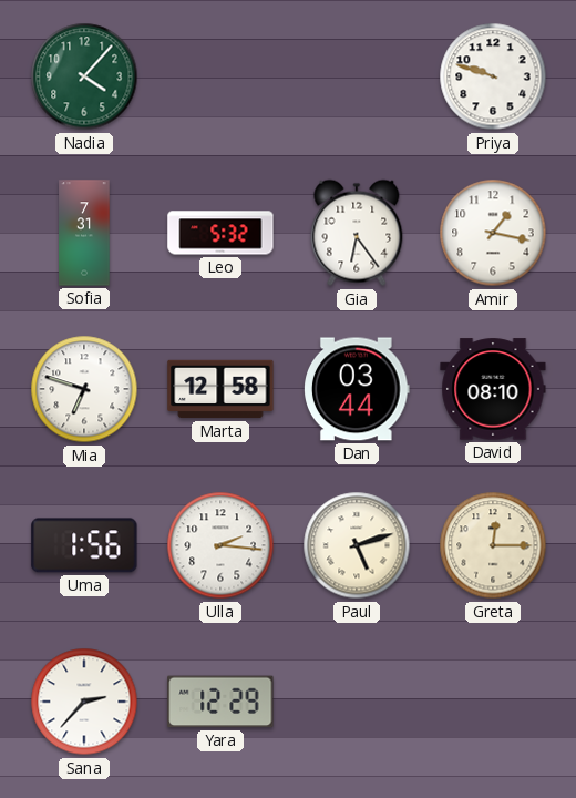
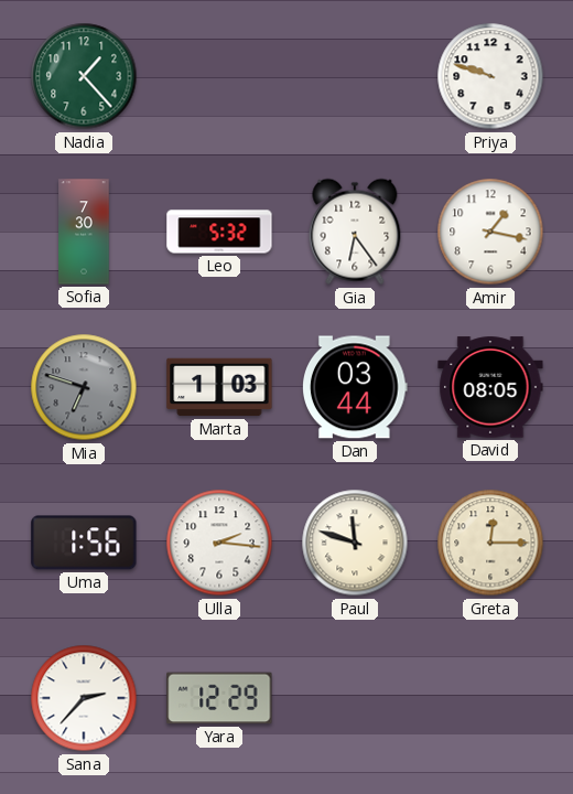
Nadia: 4:07 -> 1:23
Sofia: 7:31 -> 7:30
Mia dial: white -> grey
Marta: 12:58 -> 1:03
David: 08:10 -> 08:05
Paul: 5:12 -> 11:48
